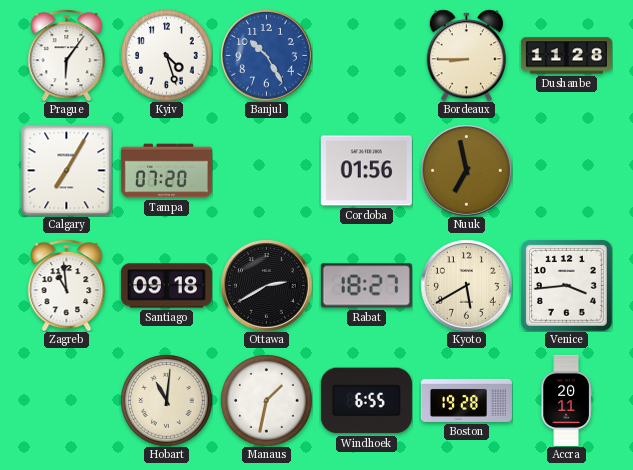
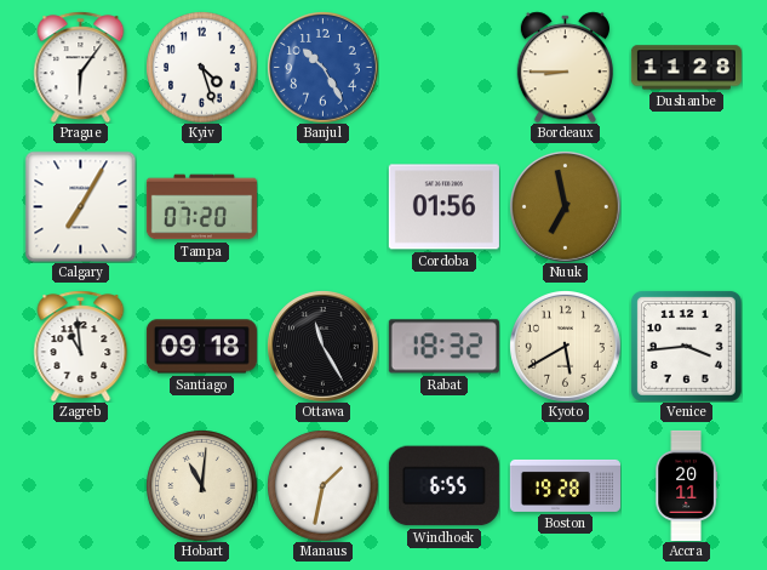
Ottawa: 2:40 -> 11:25
Rabat: 18:27 -> 18:32
